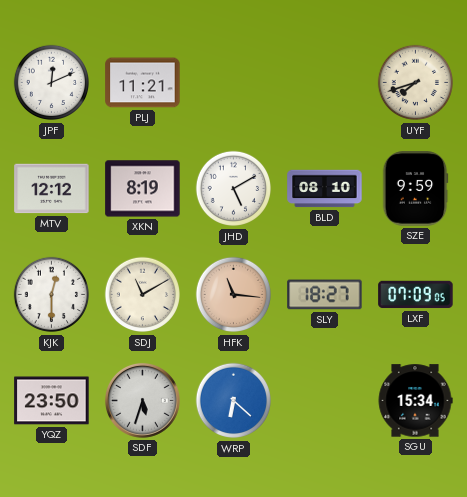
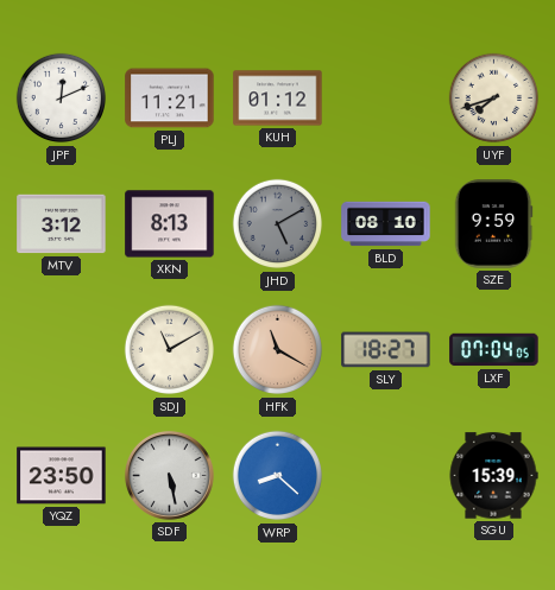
KUH: none -> 01:12
MTV: 12:12 -> 3:12
XKN: 8:19 -> 8:13
JHD dial: white -> grey
KJK: 12:30 -> none
HFK: 11:16 -> 11:20
LXF: 07:09 -> 07:04
SDF: 5:33 -> 5:28
WRP: 6:22 -> 8:22
SGU: 15:34 -> 15:39
